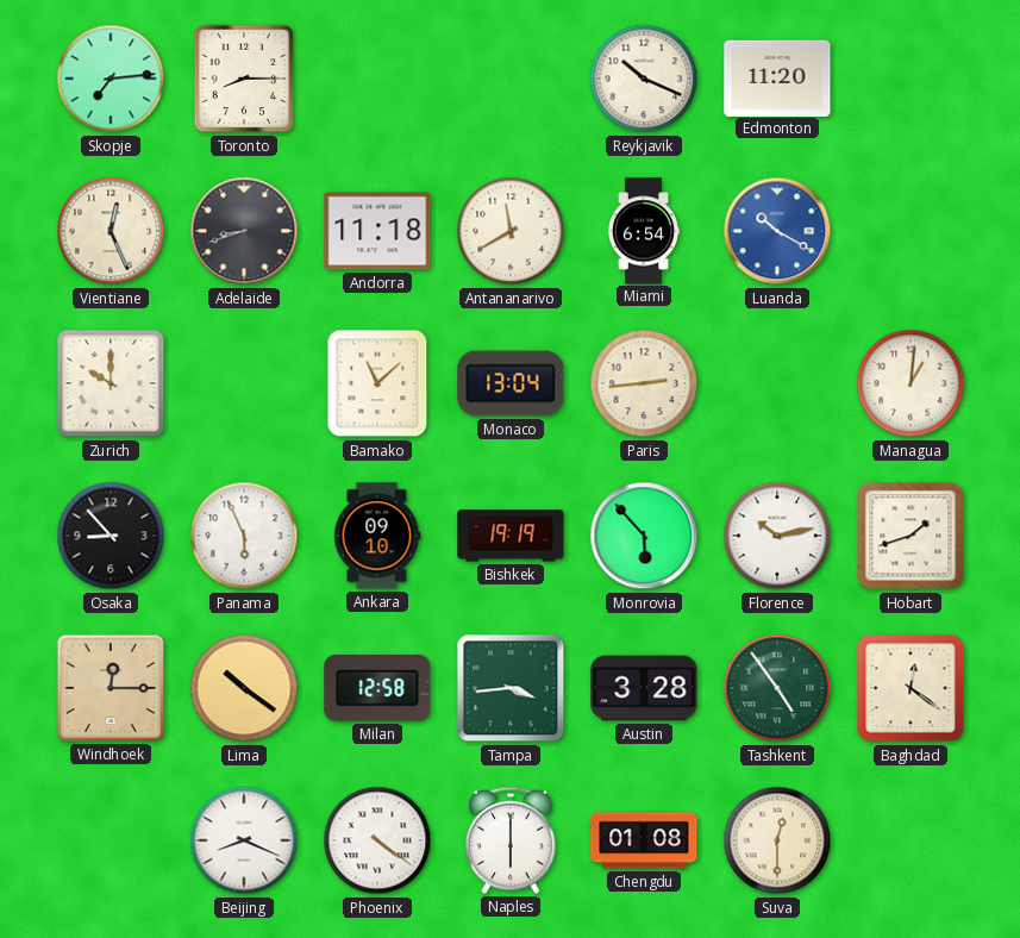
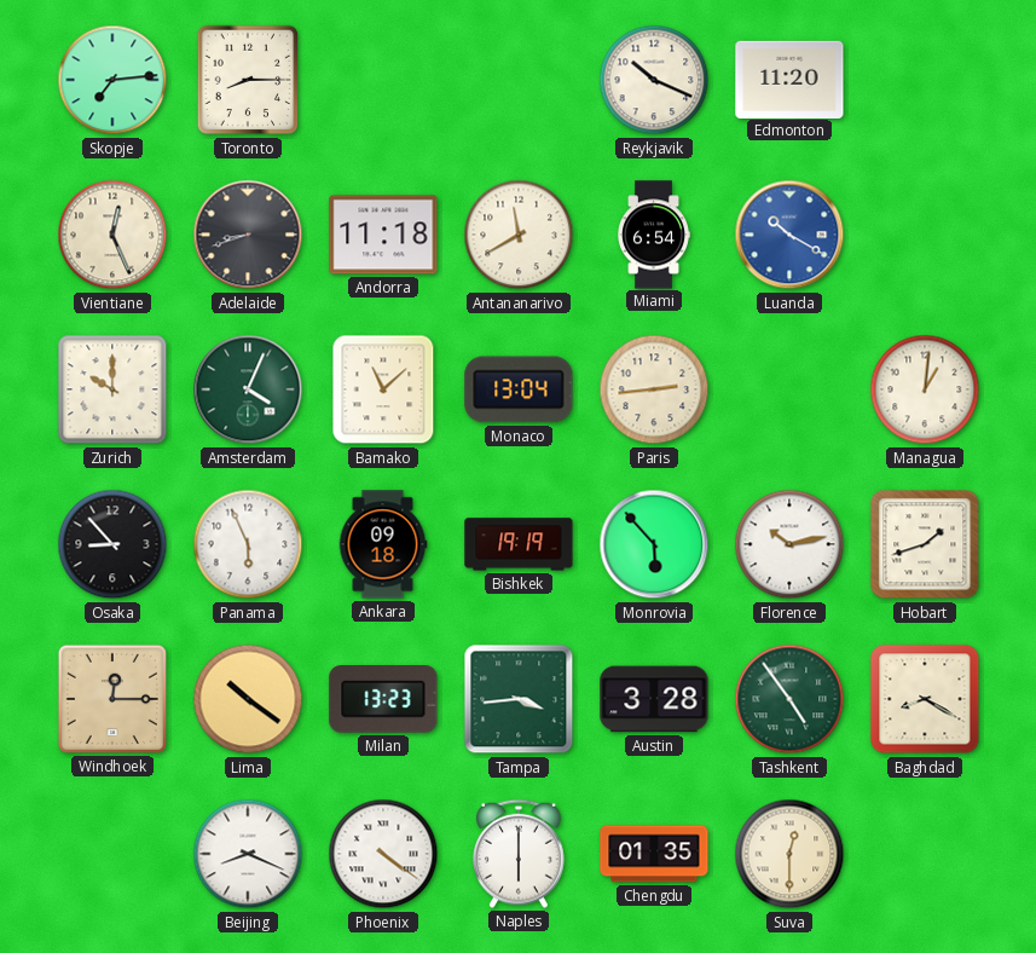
Amsterdam: none -> 4:04
Ankara: 09:10 -> 09:18
Milan: 12:58 -> 13:23
Baghdad: 12:21 -> 8:20
Chengdu: 01:08 -> 01:35
